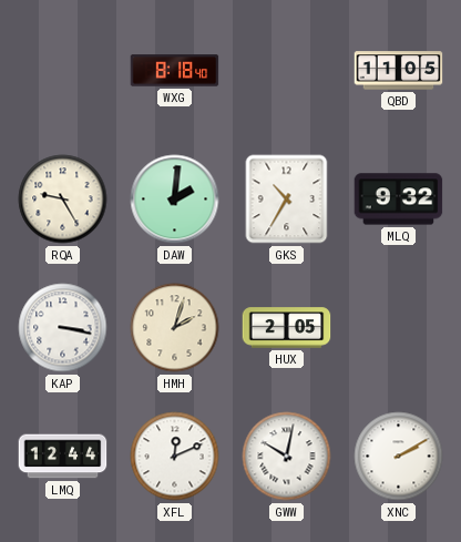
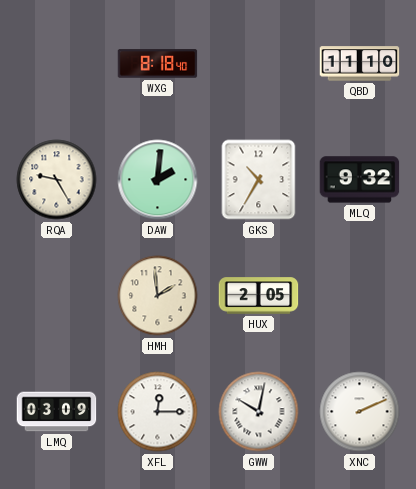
QBD: 11:05 -> 11:10
KAP: 3:17 -> none
HMH: 2:03 -> 1:59
LMQ: 12:44 -> 03:09
XFL: 12:11 -> 12:15
XNC: 2:10 -> 2:11
